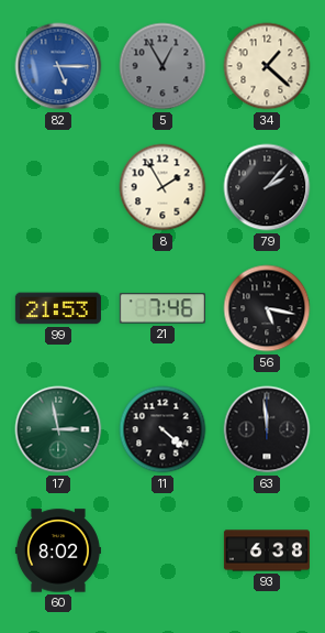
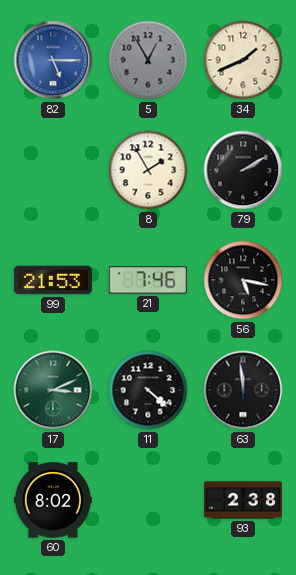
34: 1:22 -> 1:41
79: 2:07 -> 2:10
17: 2:58 -> 3:11
93: 6:38 -> 2:38
